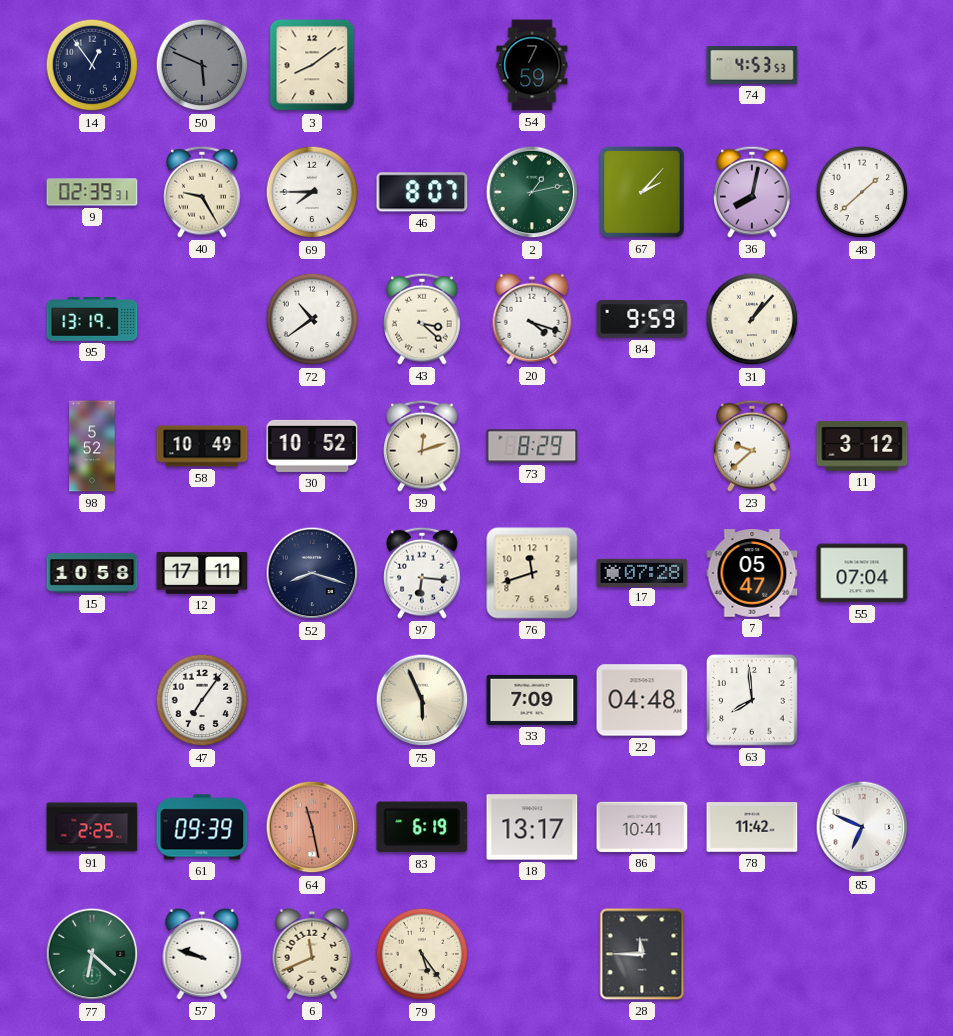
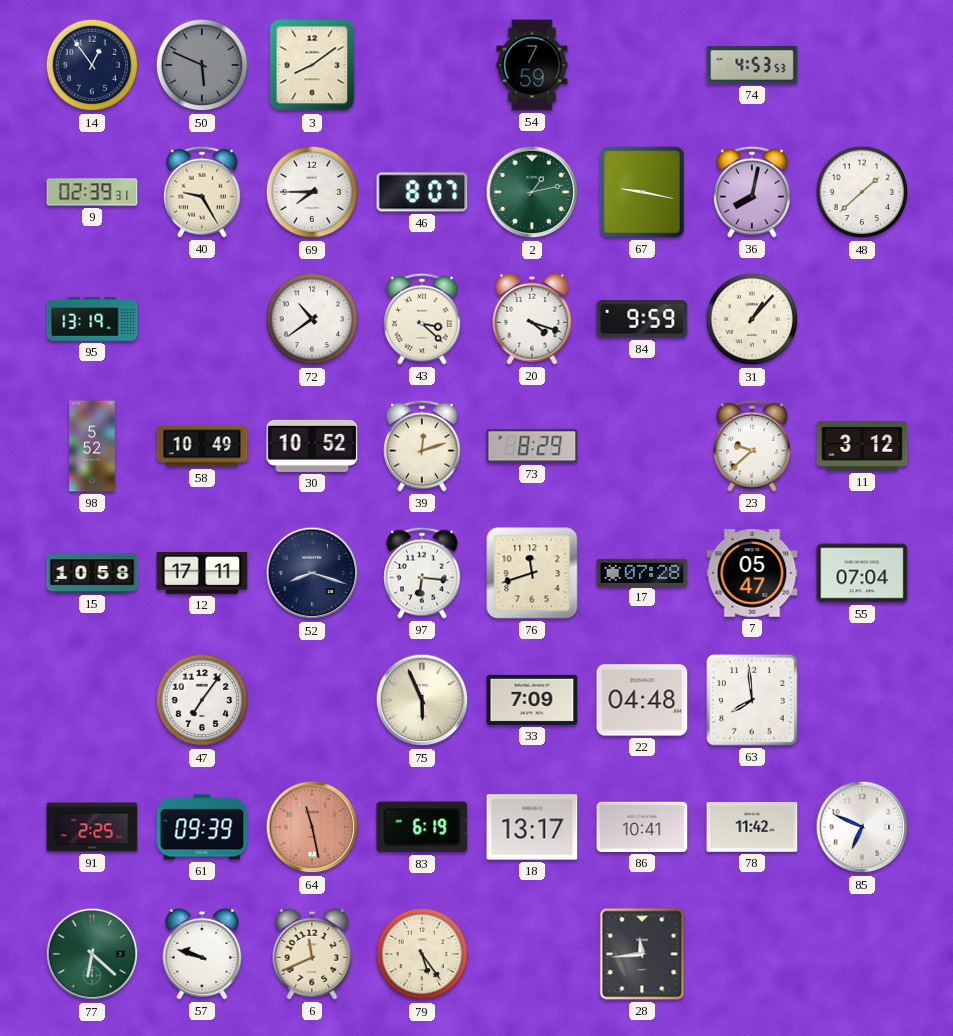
67: 2:07 -> 9:17
28: 11:45 -> 11:44
